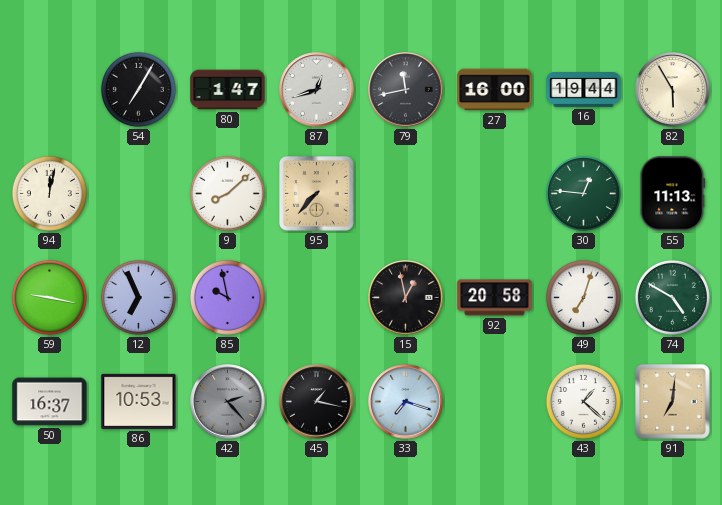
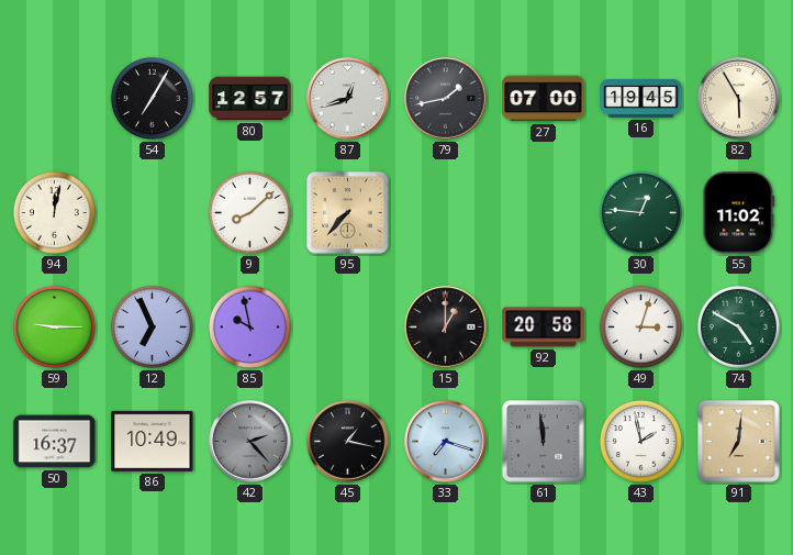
80: 1:47 -> 12:57
79: 11:43 -> 1:43
27: 16:00 -> 07:00
16: 19:44 -> 19:45
55: 11:13 -> 11:02
59: 9:17 -> 9:15
15: 12:58 -> 1:00
49: 7:03 -> 3:03
86: 10:53 -> 10:49
61: none -> 11:59
43: 1:22 -> 1:58
